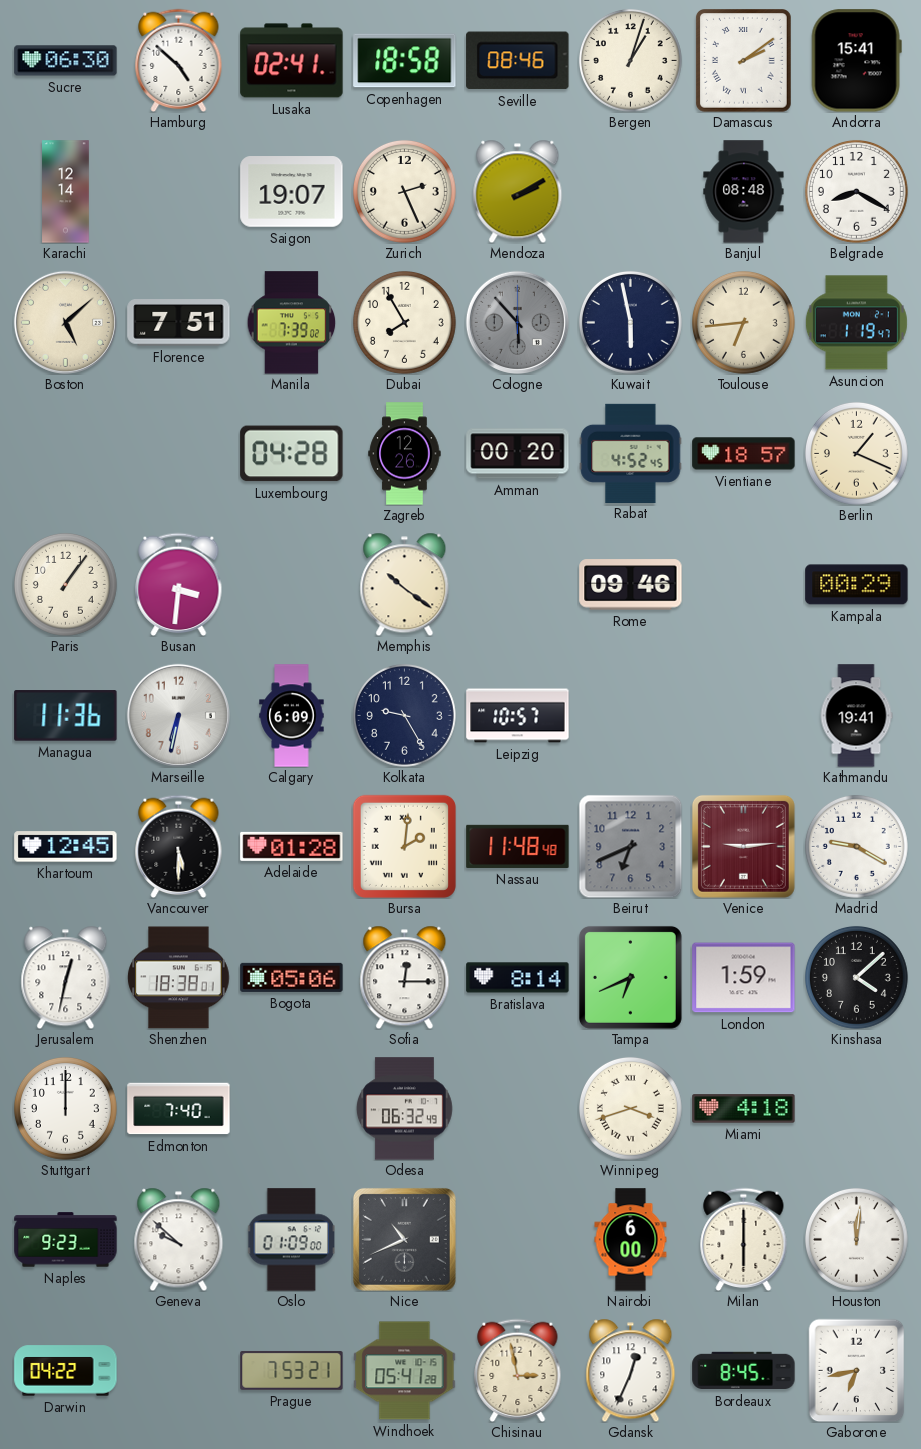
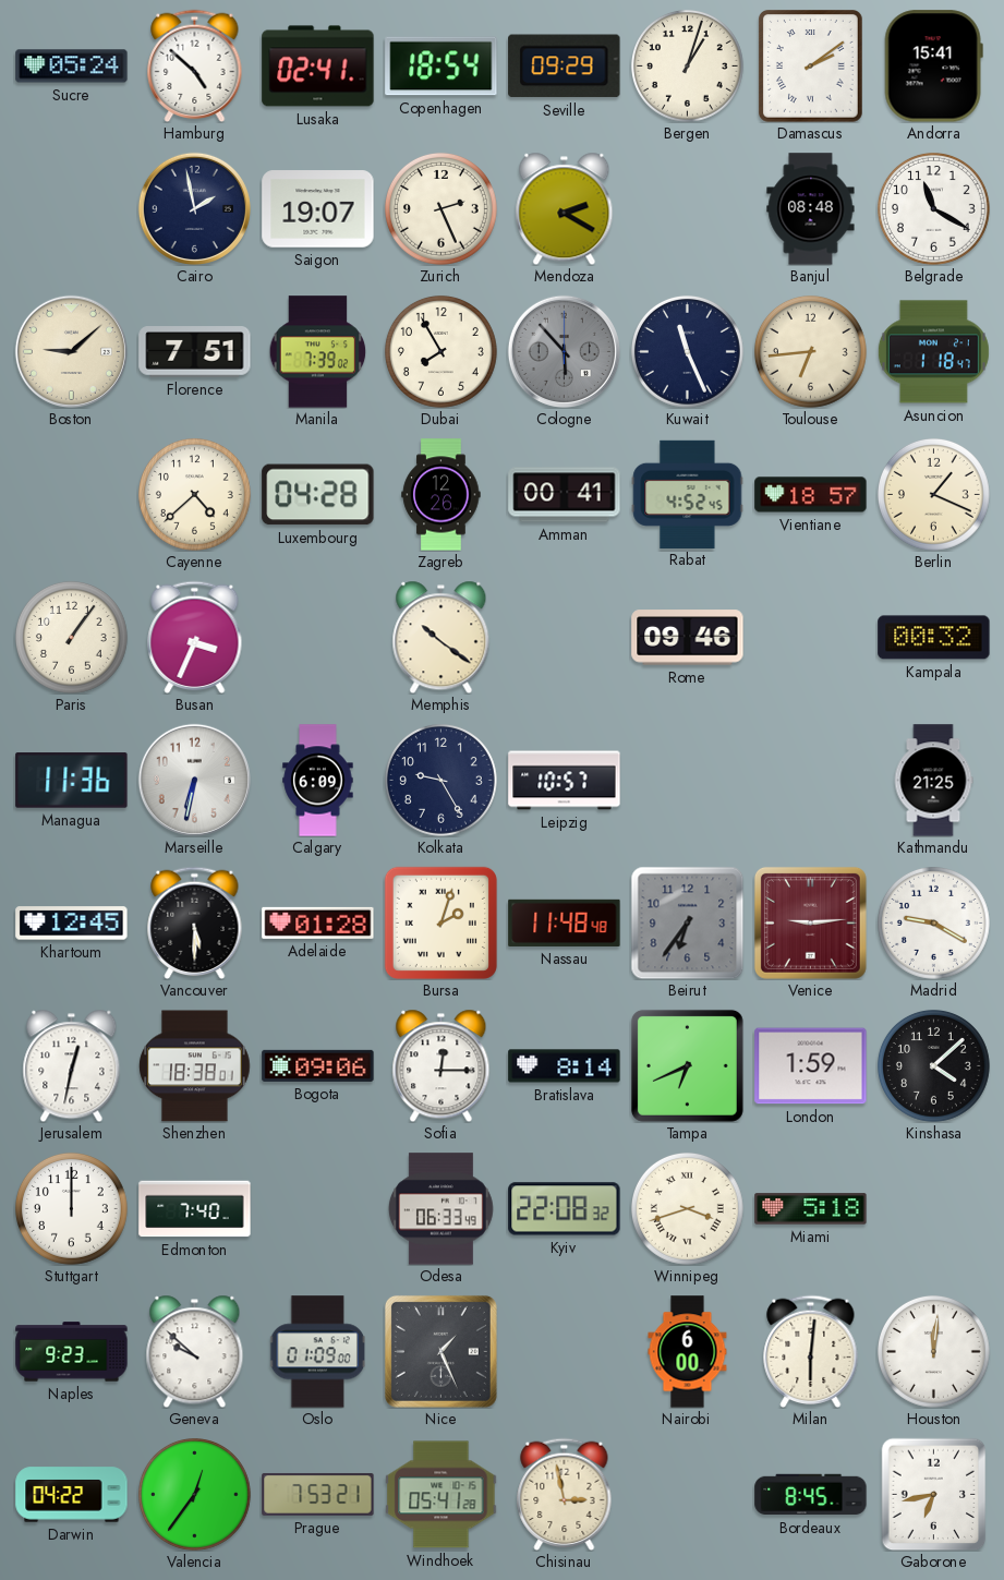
Sucre: 06:30 -> 05:24
Copenhagen: 18:58 -> 18:54
Seville: 08:46 -> 09:29
Karachi: 12:14 -> none
Cairo: none -> 1:58
Mendoza: 2:10 -> 2:20
Belgrade: 8:20 -> 11:20
Boston: 5:08 -> 9:08
Kuwait: 5:58 -> 11:26
Asuncion: 1:19 -> 1:18
Cayenne: none -> 4:38
Amman: 00:20 -> 00:41
Busan: 3:31 -> 3:34
Kampala: 00:29 -> 00:32
Kathmandu: 19:41 -> 21:25
Bursa: 2:01 -> 2:03
Beirut: 6:41 -> 6:36
Bogota: 05:06 -> 09:06
Odesa: 06:32 -> 06:33
Kyiv: none -> 22:08
Miami: 4:18 -> 5:18
Nice: 10:41 -> 1:26
Milan: 6:00 -> 6:01
Valencia: none -> 12:36
Gdansk: 12:34 -> none
